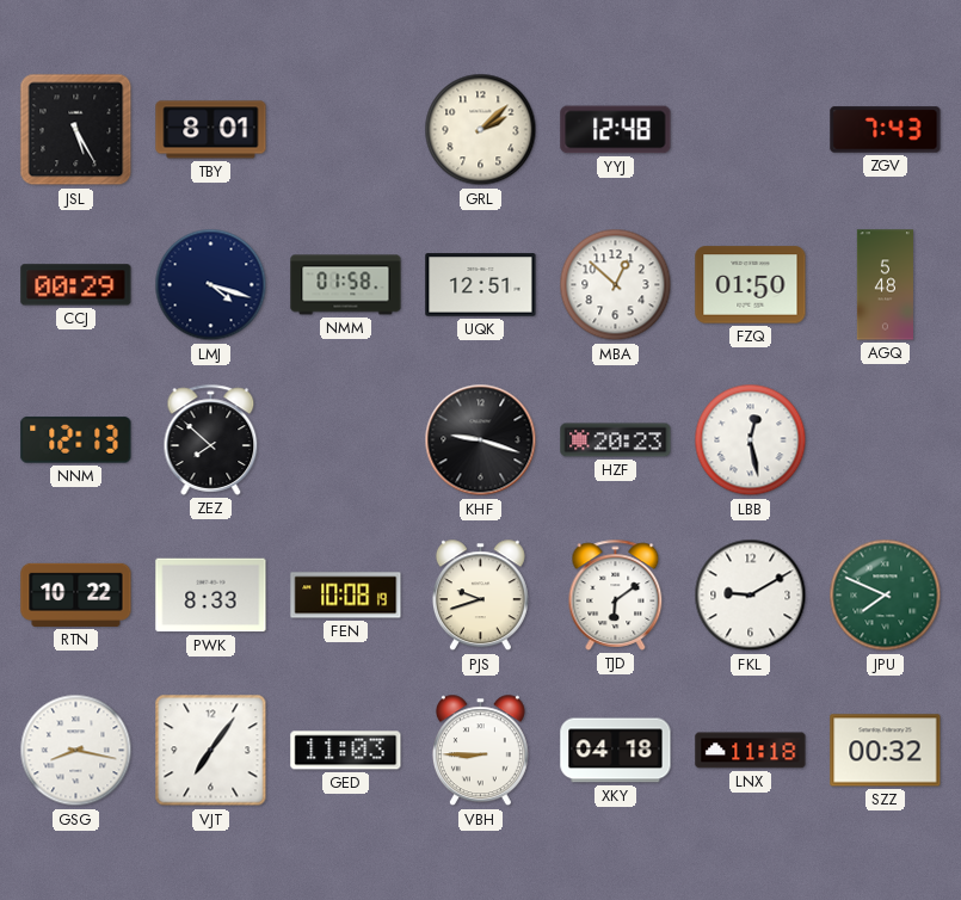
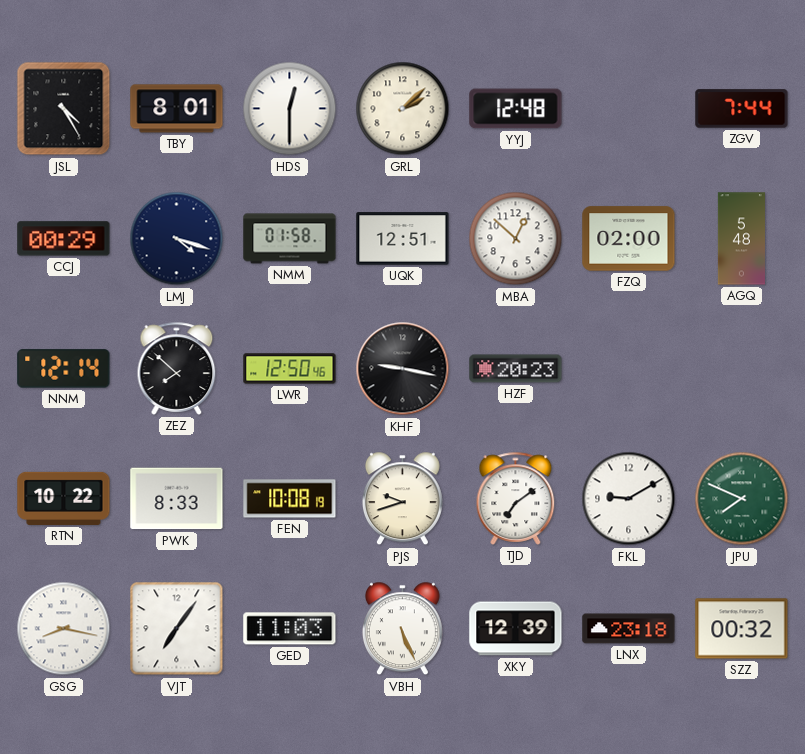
JSL: 5:25 -> 4:25
HDS: none -> 12:30
ZGV: 7:43 -> 7:44
FZQ: 01:50 -> 02:00
NNM: 12:13 -> 12:14
LWR: none -> 12:50
KHF: 9:18 -> 9:17
LBB: 12:28 -> none
TJD: 6:09 -> 7:09
VBH: 8:45 -> 5:26
XKY: 04:18 -> 12:39
LNX: 11:18 -> 23:18
